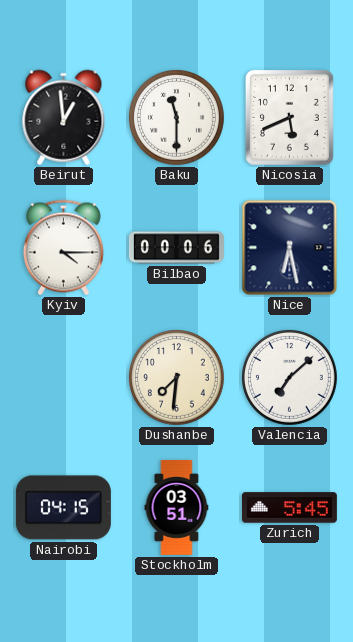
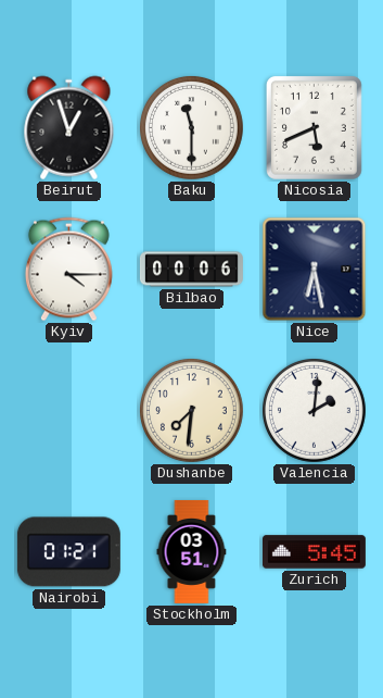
Beirut: 12:59 -> 12:57
Valencia: 7:08 -> 2:01
Nairobi: 04:15 -> 01:21
